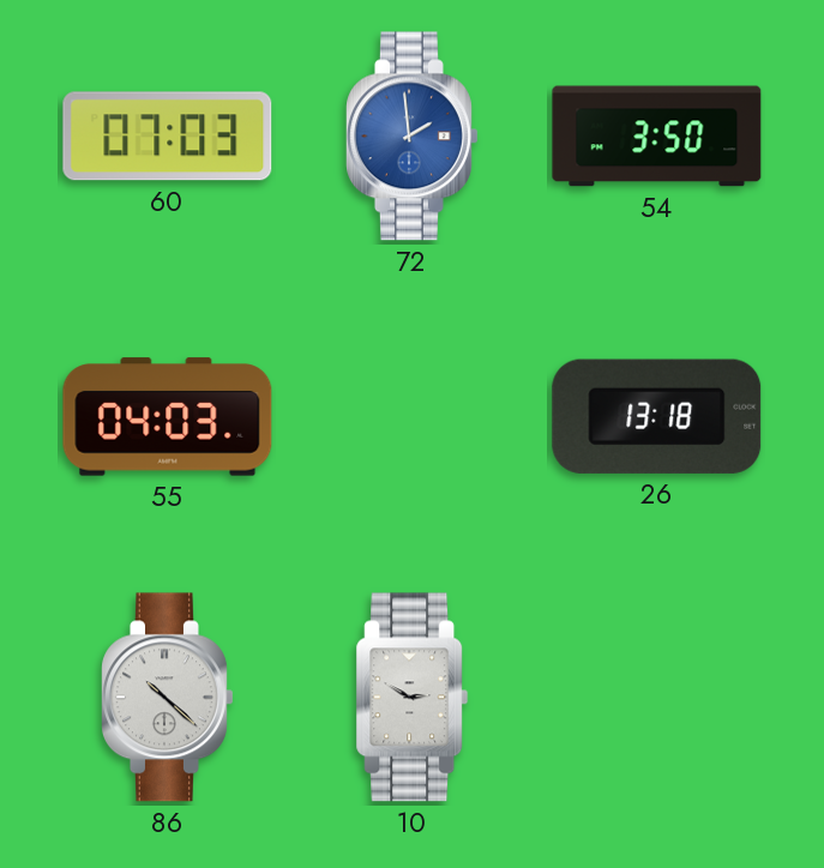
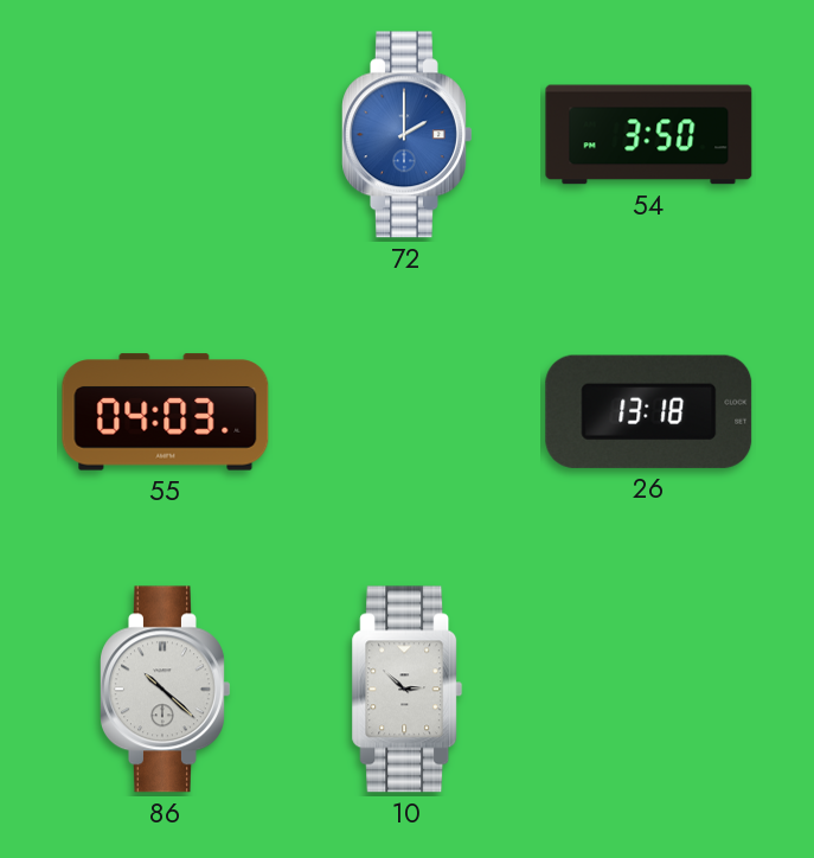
60: 07:03 -> none
72: 1:59 -> 2:00
10: 2:50 -> 2:52
